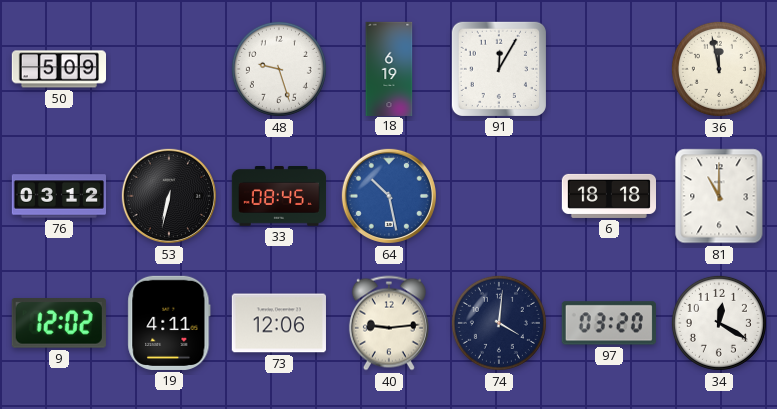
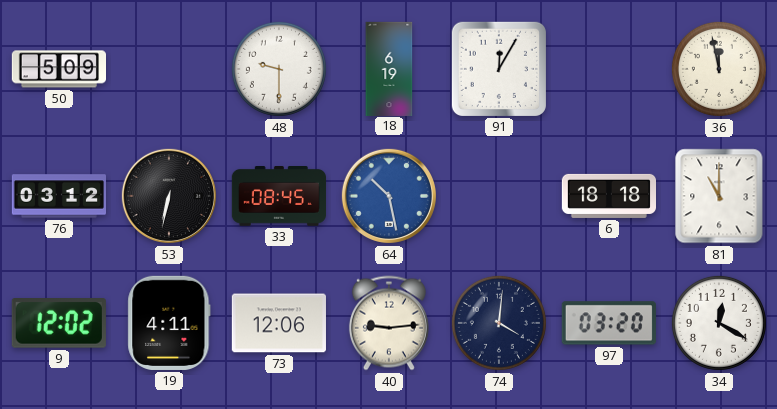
48: 9:27 -> 9:30
